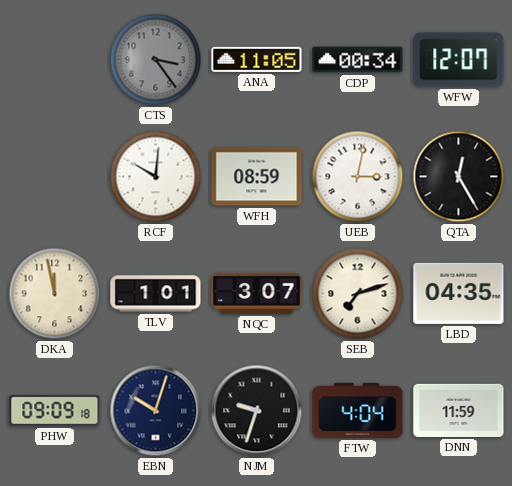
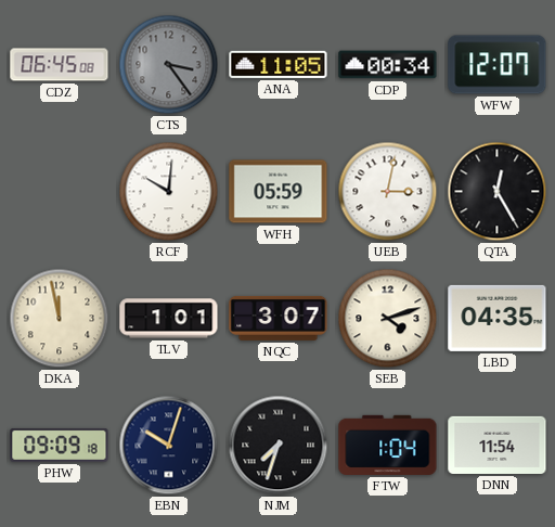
CDZ: none -> 06:45
WFH: 08:59 -> 05:59
SEB: 7:12 -> 4:12
NJM: 9:33 -> 7:33
FTW: 4:04 -> 1:04
DNN: 11:59 -> 11:54
